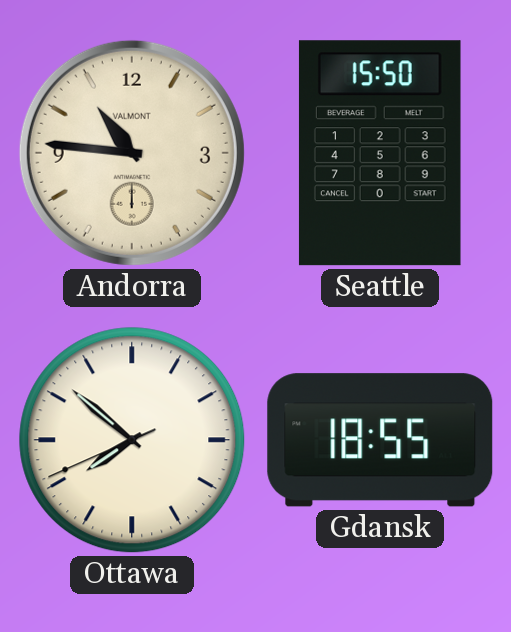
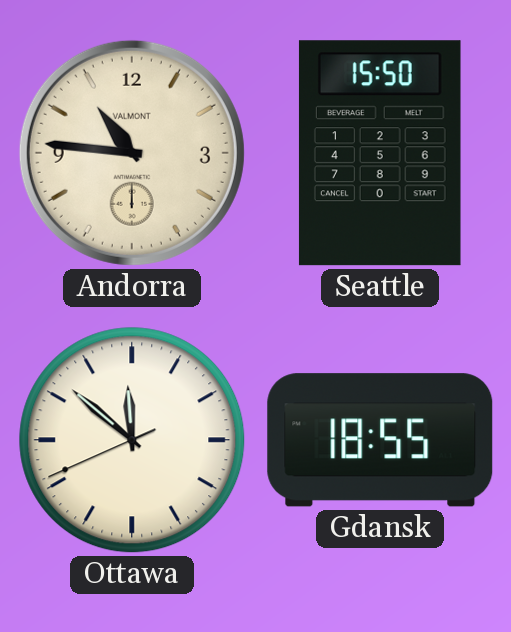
Ottawa: 7:51 -> 11:51
